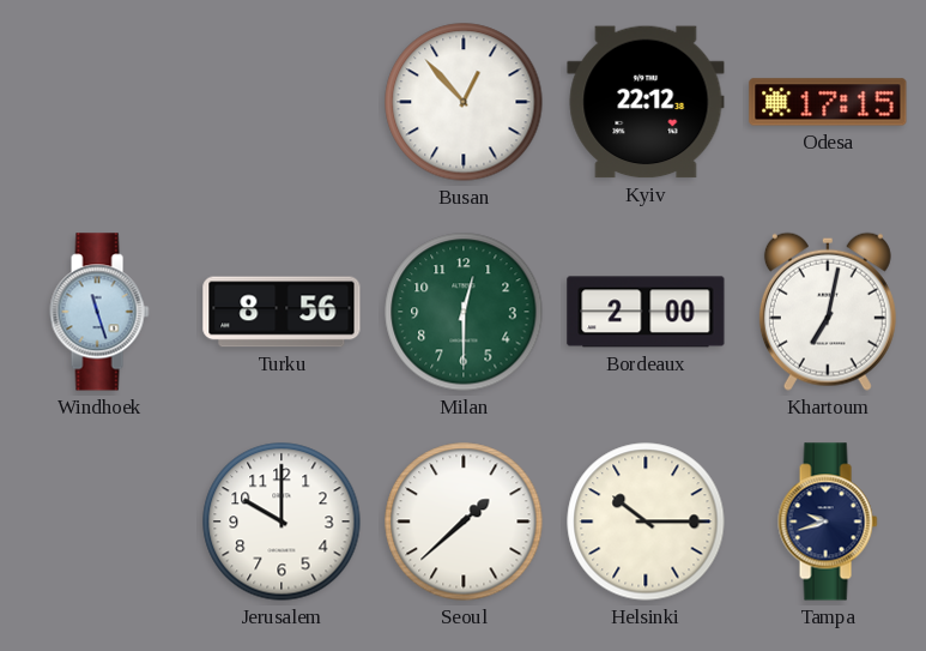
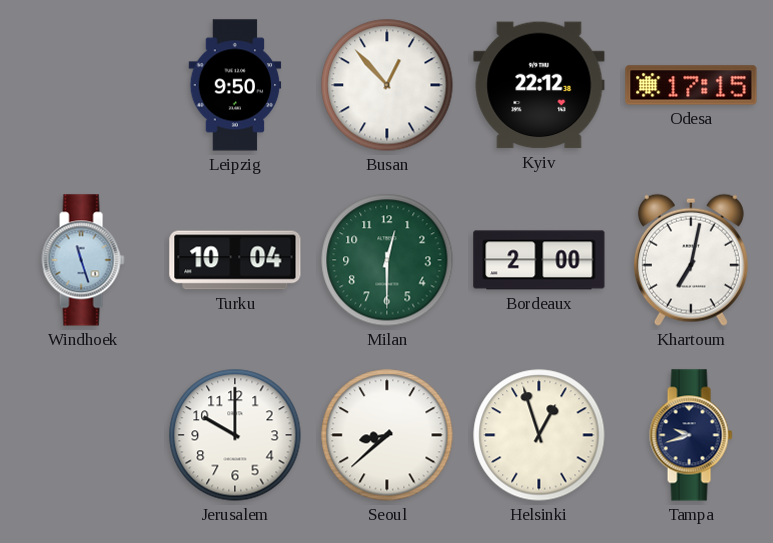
Leipzig: none -> 9:50
Turku: 8:56 -> 10:04
Seoul: 1:38 -> 8:38
Helsinki: 10:15 -> 12:57
